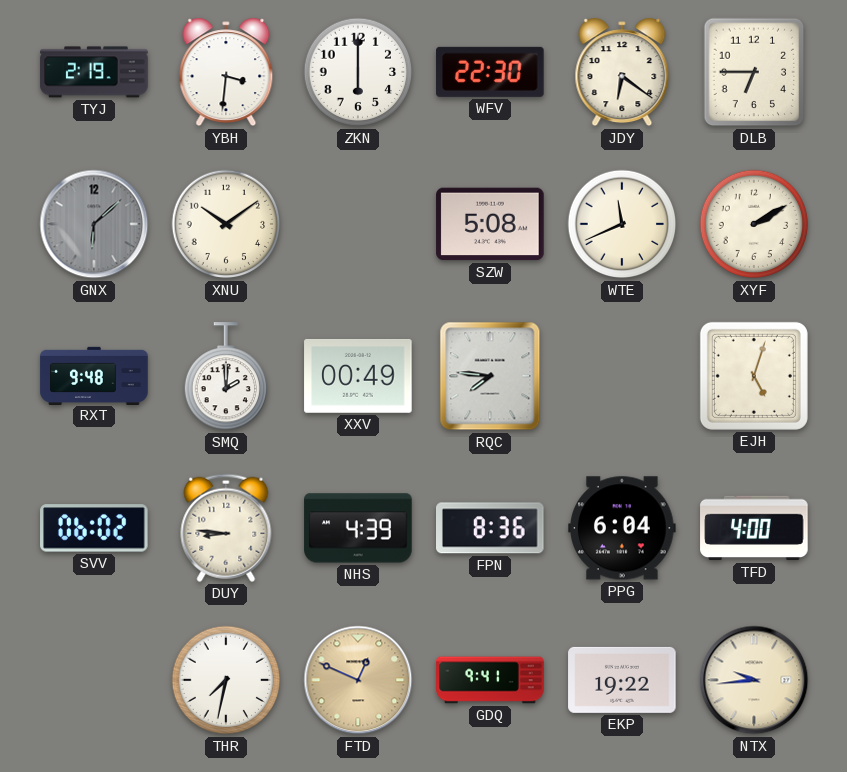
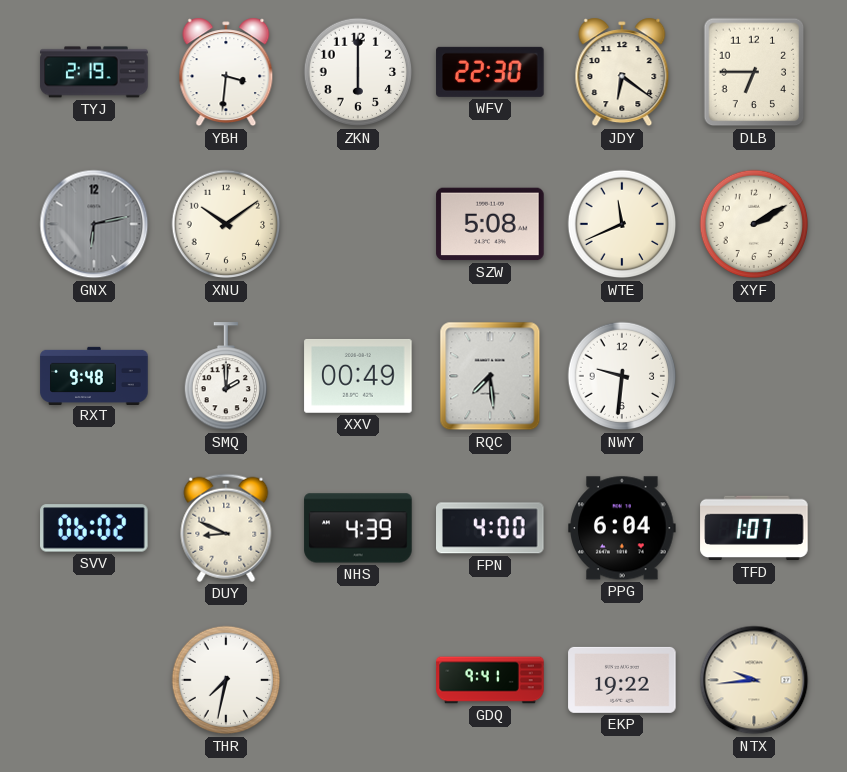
GNX: 6:08 -> 6:13
RQC: 7:46 -> 7:29
NWY: none -> 9:31
EJH: 5:03 -> none
DUY: 8:46 -> 8:49
FPN: 8:36 -> 4:00
TFD: 4:00 -> 1:07
FTD: 12:49 -> none
